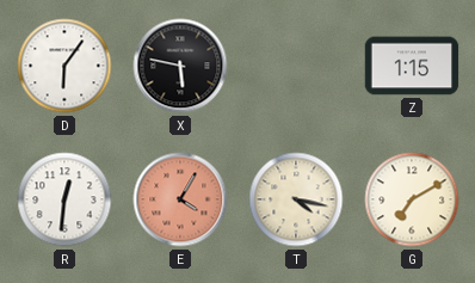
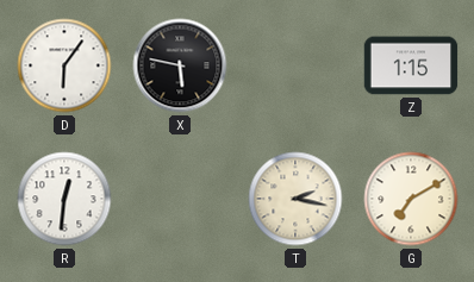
E: 4:05 -> none
T: 4:17 -> 2:17
